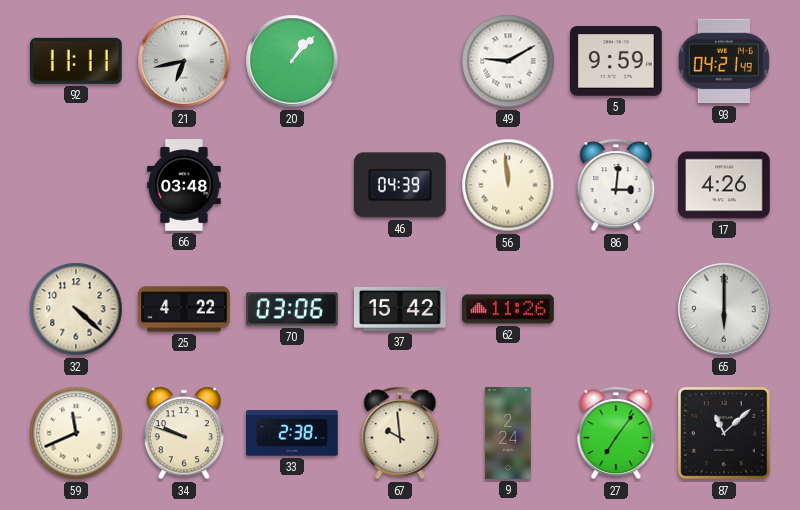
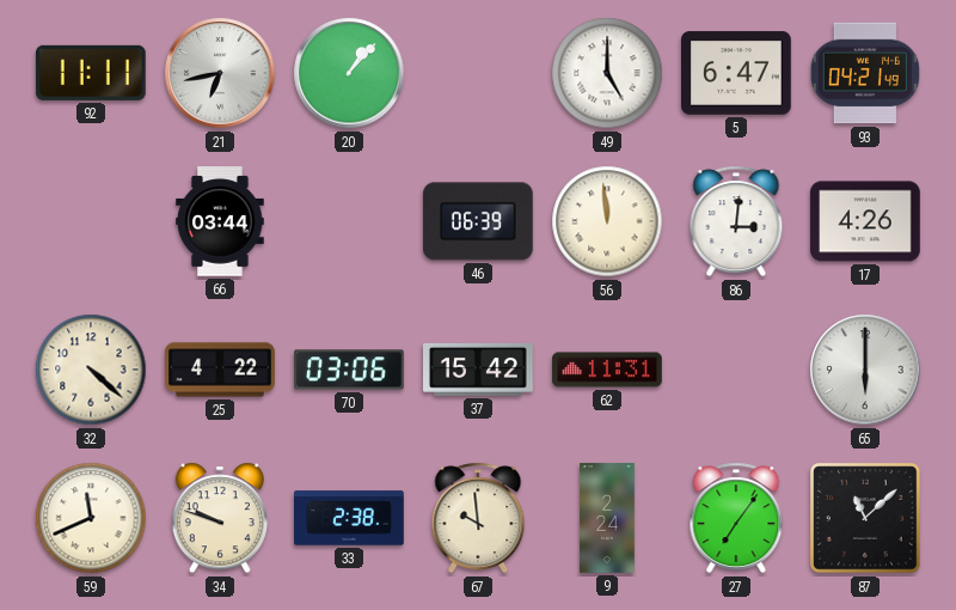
49: 9:10 -> 5:00
5: 9:59 -> 6:47
66: 03:48 -> 03:44
46: 04:39 -> 06:39
62: 11:26 -> 11:31
